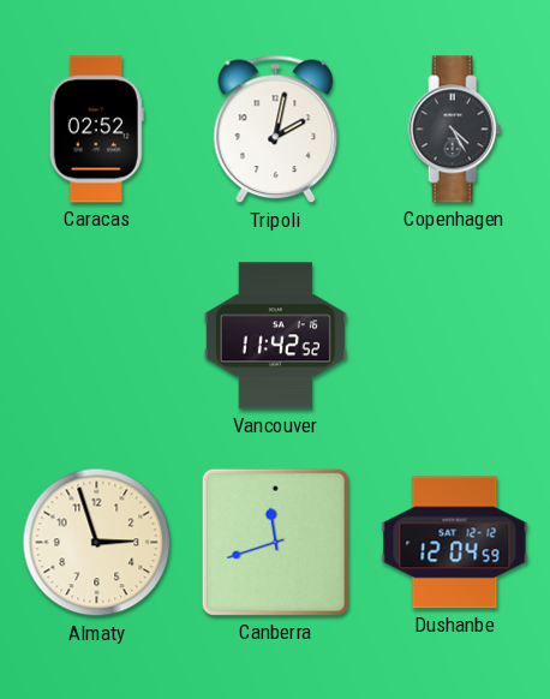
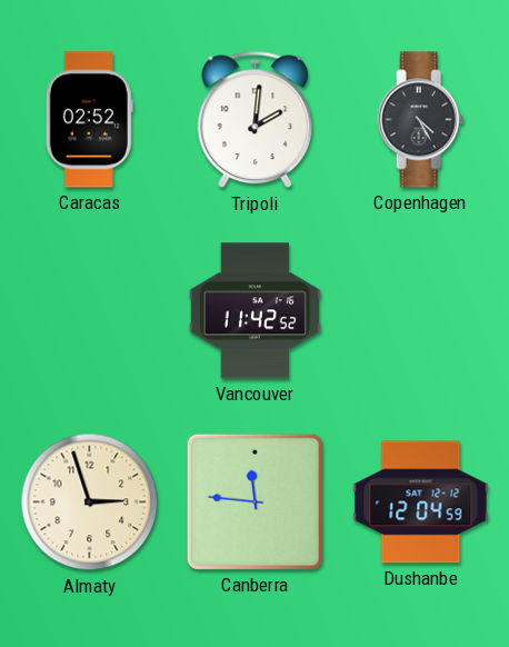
Tripoli: 2:02 -> 2:01
Canberra: 11:42 -> 11:46
